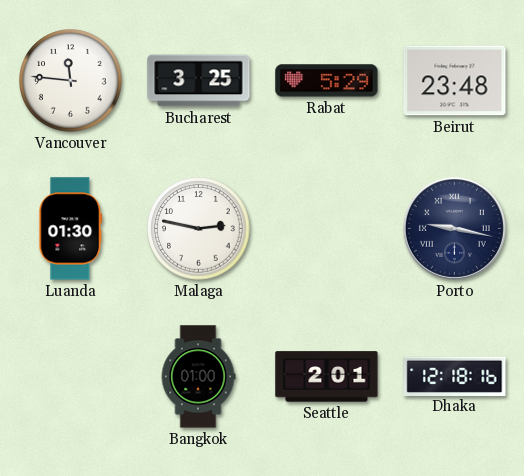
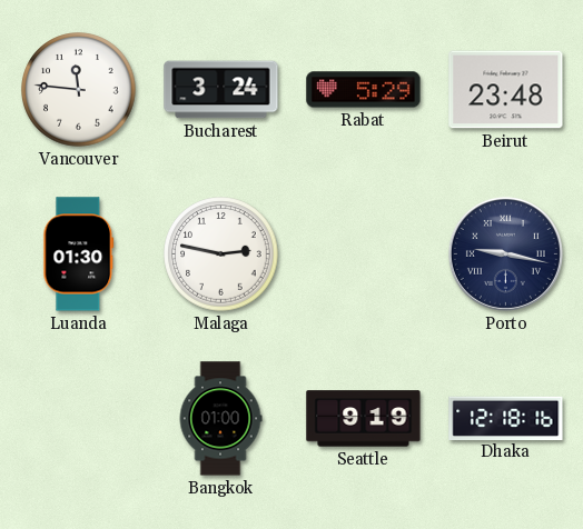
Bucharest: 3:25 -> 3:24
Seattle: 2:01 -> 9:19
